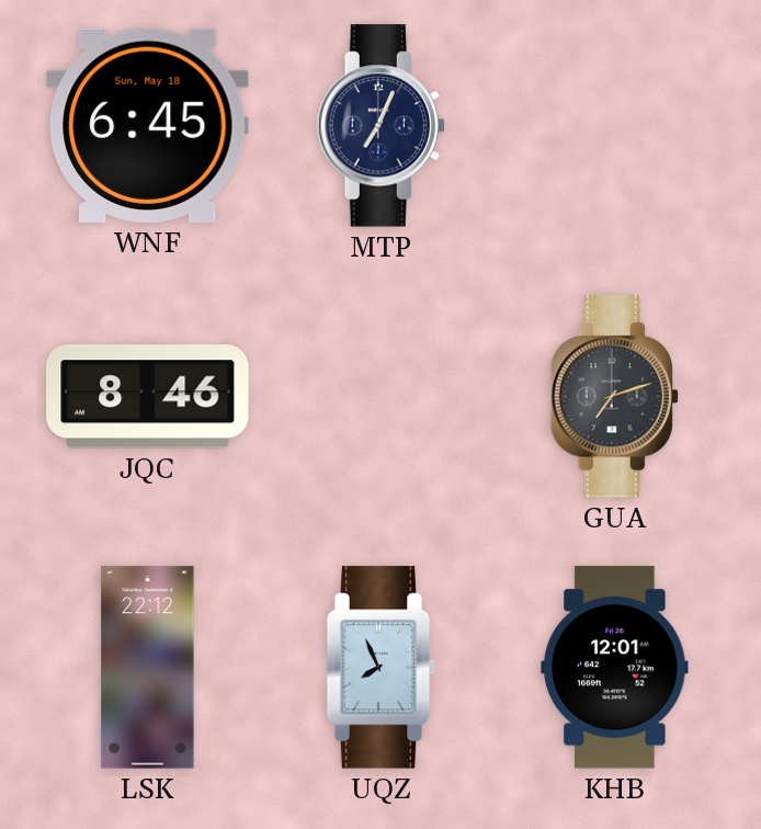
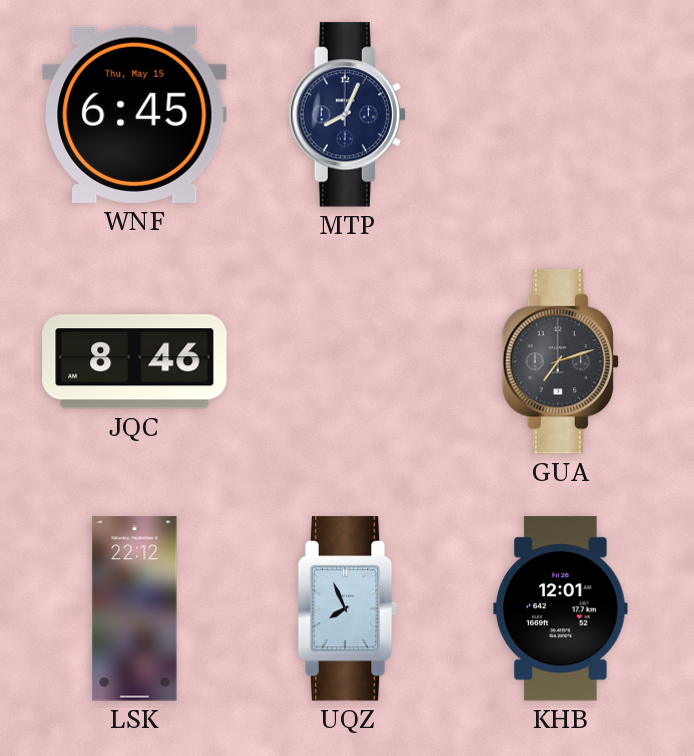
WNF date: Sun, May 18 -> Thu, May 15
MTP: 7:04 -> 8:04
